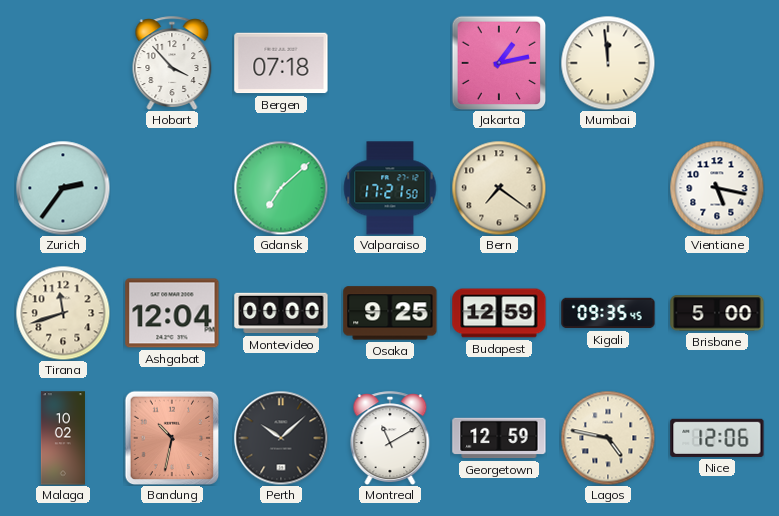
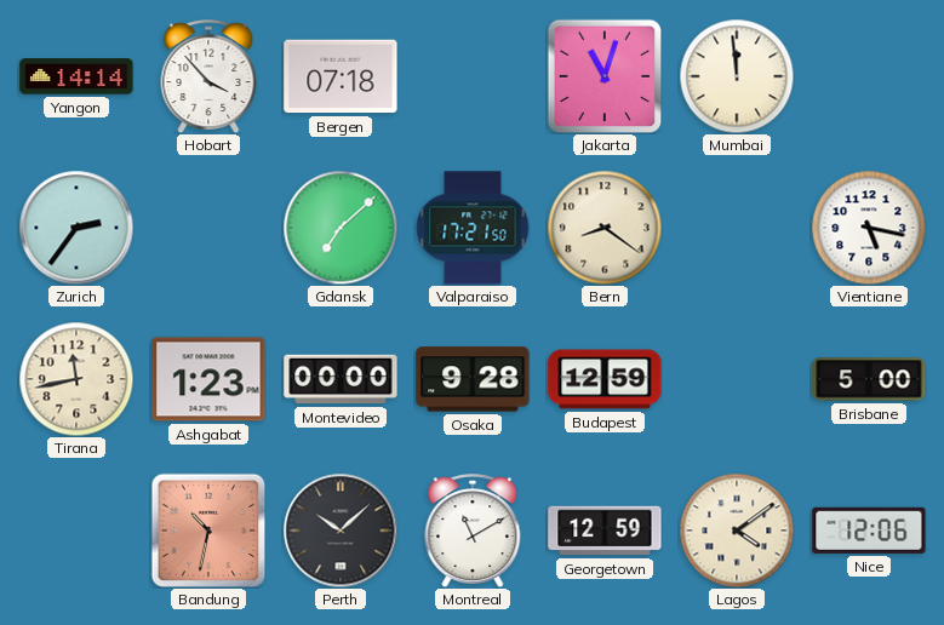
Yangon: none -> 14:14
Jakarta: 1:13 -> 11:03
Bern: 7:21 -> 8:21
Tirana: 11:42 -> 11:43
Ashgabat: 12:04 -> 1:23
Osaka: 9:25 -> 9:28
Kigali: 09:35 -> none
Malaga: 10:02 -> none
Lagos: 4:47 -> 4:09
